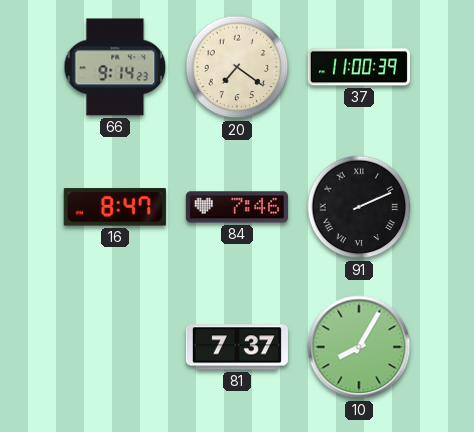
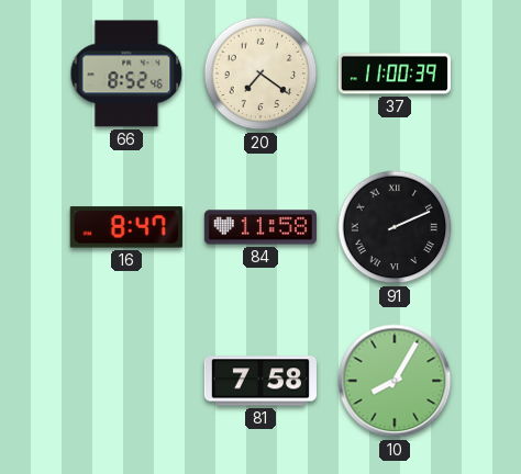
66: 9:14 -> 8:52
84: 7:46 -> 11:58
81: 7:37 -> 7:58
